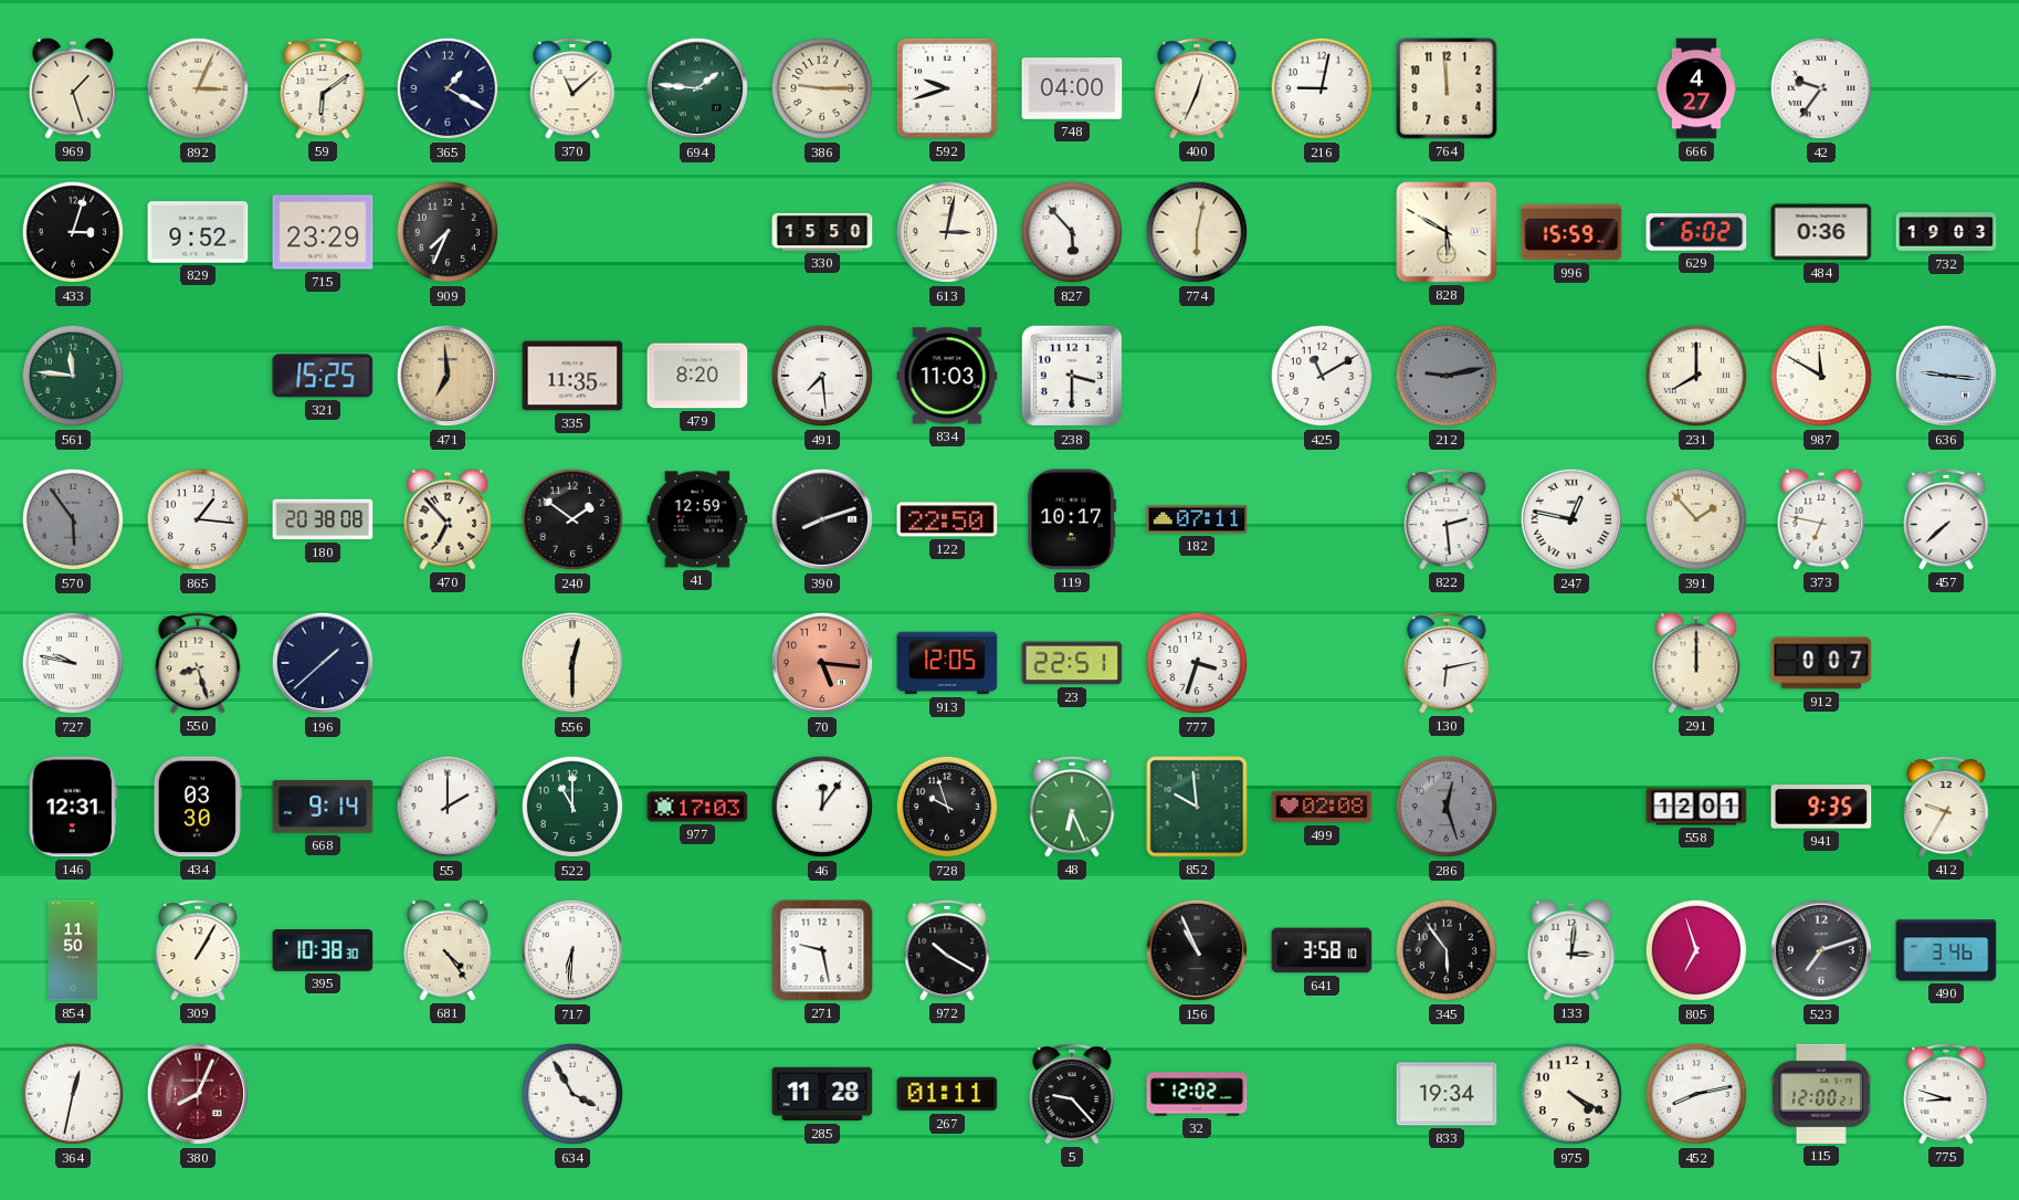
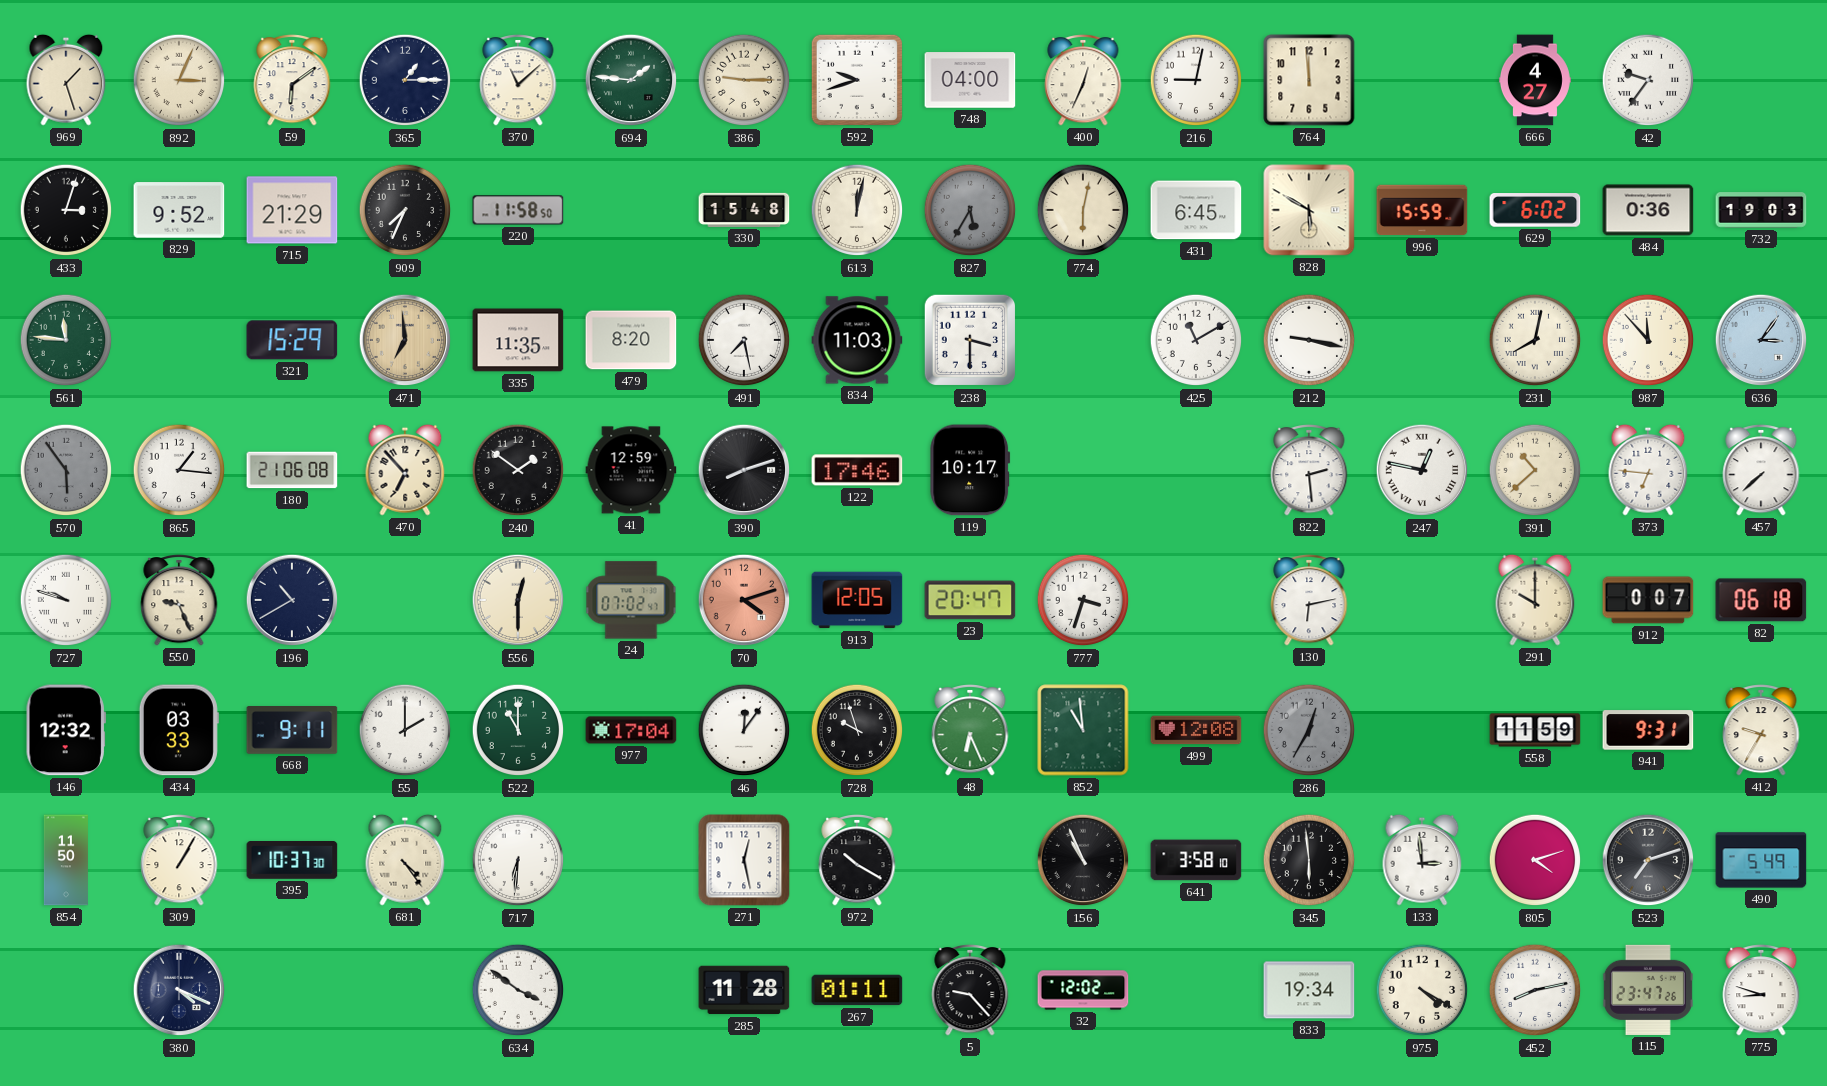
365: 1:20 -> 1:15
715: 23:29 -> 21:29
220: none -> 11:58
330: 15:50 -> 15:48
613: 3:02 -> 12:02
827: 5:53 -> 5:35
827 dial: white -> grey
431: none -> 6:45
321: 15:25 -> 15:29
491: 7:29 -> 7:28
212: 9:13 -> 9:17
212 dial: grey -> white
231: 8:00 -> 8:02
987: 11:50 -> 11:53
636: 9:16 -> 3:06
180: 20:38 -> 21:06
122: 22:50 -> 17:46
182: 07:11 -> none
391: 1:53 -> 10:38
373: 6:47 -> 6:46
727: 9:47 -> 9:48
550: 8:27 -> 9:26
196: 1:38 -> 10:40
24: none -> 07:02
70: 5:16 -> 4:12
23: 22:51 -> 20:47
291: 12:00 -> 10:00
82: none -> 06:18
146: 12:31 -> 12:32
434: 03:30 -> 03:33
668: 9:14 -> 9:11
977: 17:03 -> 17:04
852: 9:59 -> 10:59
499: 02:08 -> 12:08
286: 12:27 -> 12:35
558: 12:01 -> 11:59
941: 9:35 -> 9:31
395: 10:38 -> 10:37
271: 9:28 -> 12:28
345: 5:54 -> 5:59
133: 3:01 -> 2:59
805: 6:57 -> 4:12
490: 3:46 -> 5:49
364: 12:32 -> none
380: 8:04 -> 4:19
380 dial: burgundy -> navy
634: 3:55 -> 3:51
115: 12:00 -> 23:47
